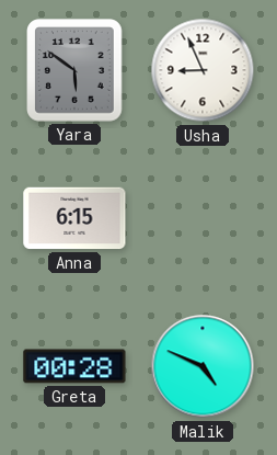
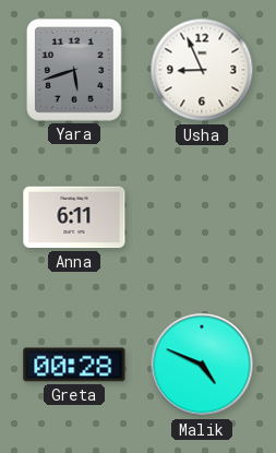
Yara: 5:51 -> 5:42
Anna: 6:15 -> 6:11
